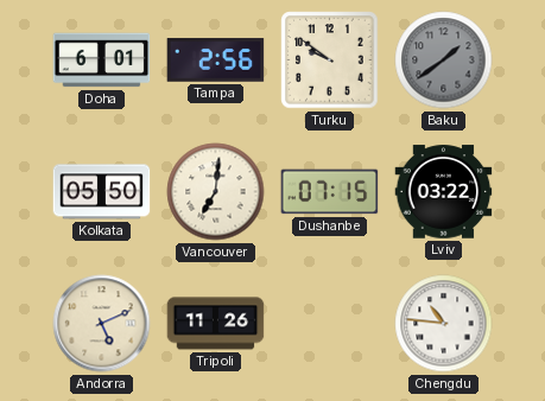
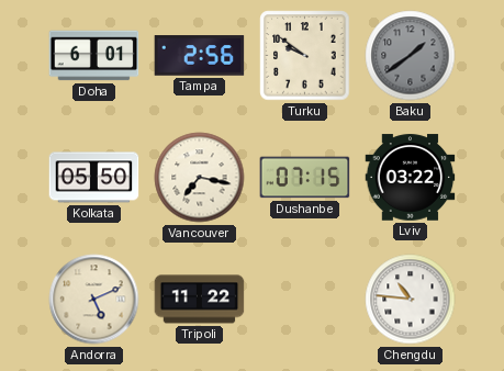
Vancouver: 7:01 -> 7:17
Tripoli: 11:26 -> 11:22
